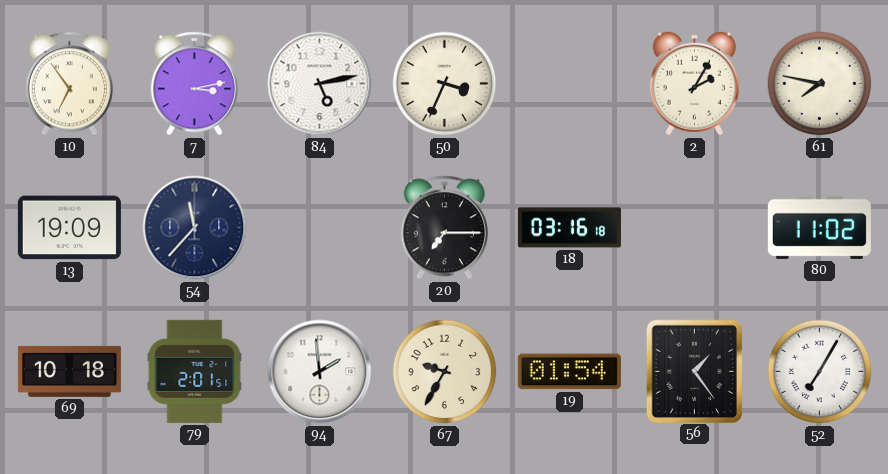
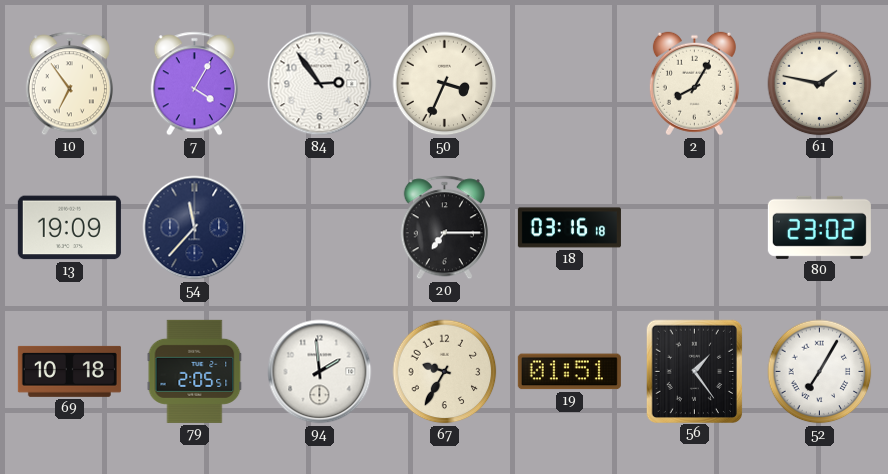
7: 3:13 -> 4:05
84: 5:13 -> 2:54
2: 2:05 -> 8:05
61: 7:47 -> 1:47
80: 11:02 -> 23:02
79: 2:01 -> 2:05
19: 01:54 -> 01:51
